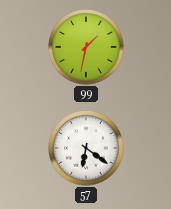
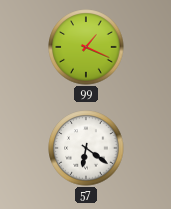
99: 1:32 -> 1:19
